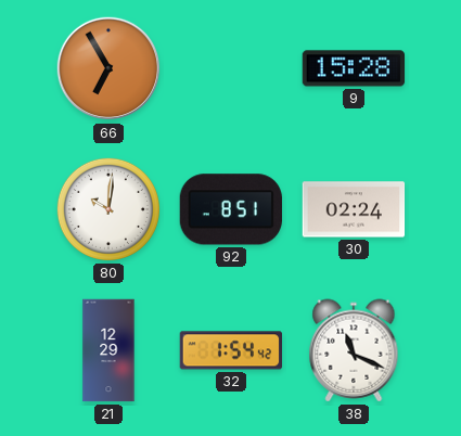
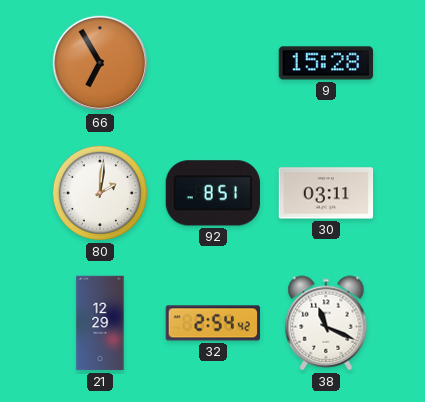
80: 10:01 -> 2:01
30: 02:24 -> 03:11
32: 1:54 -> 2:54
